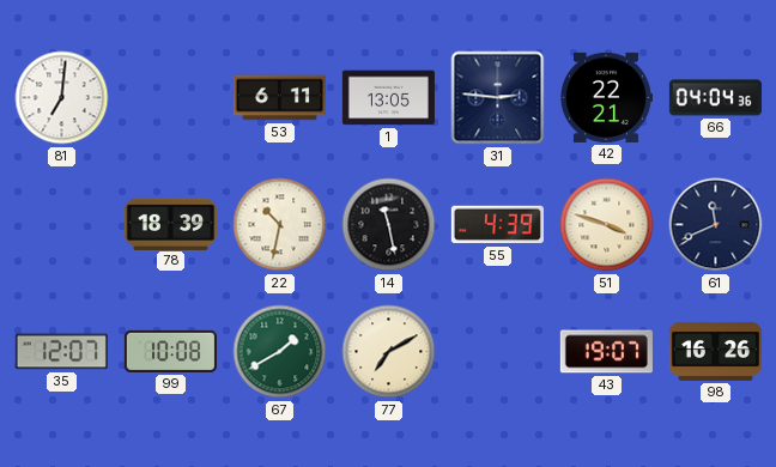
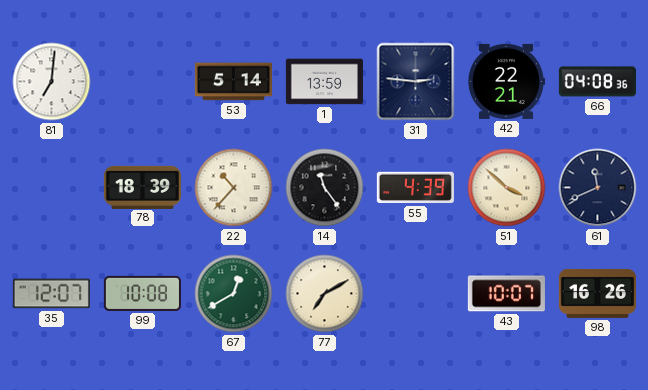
53: 6:11 -> 5:14
1: 13:05 -> 13:59
66: 04:04 -> 04:08
22: 10:32 -> 10:37
14: 11:28 -> 11:24
51: 3:48 -> 3:52
67: 1:40 -> 12:40
43: 19:07 -> 10:07
